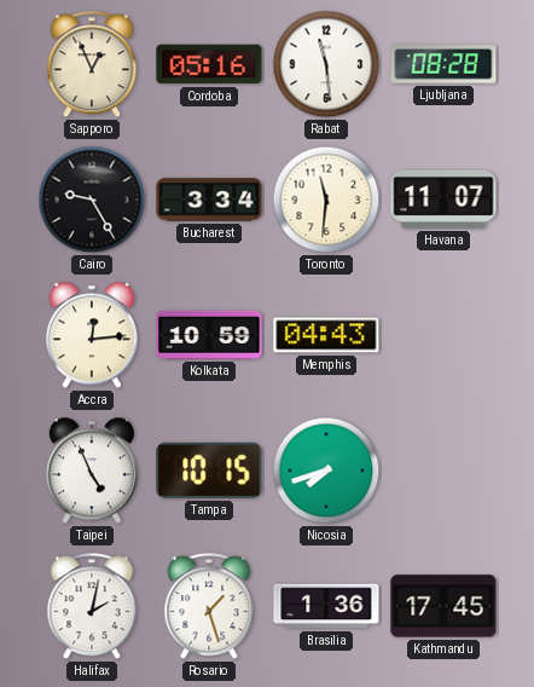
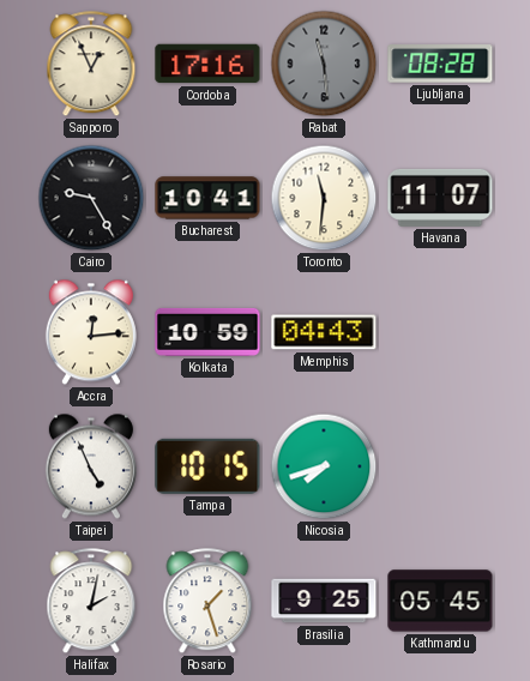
Cordoba: 05:16 -> 17:16
Rabat dial: white -> grey
Bucharest: 3:34 -> 10:41
Brasilia: 1:36 -> 9:25
Kathmandu: 17:45 -> 05:45
